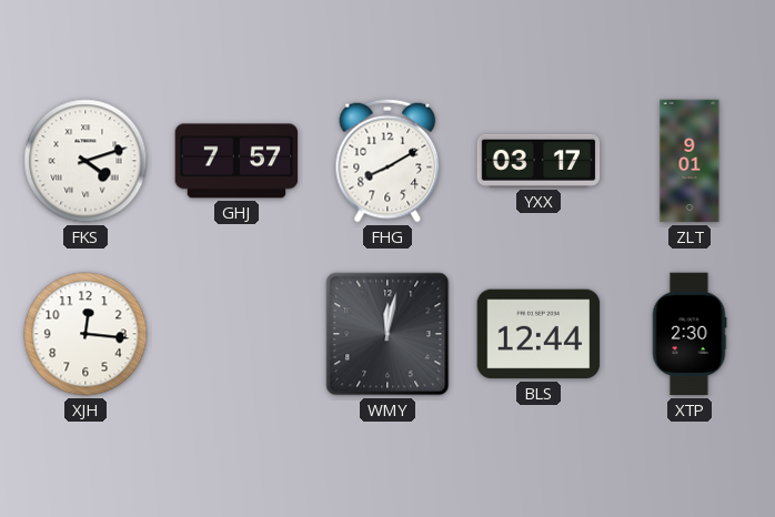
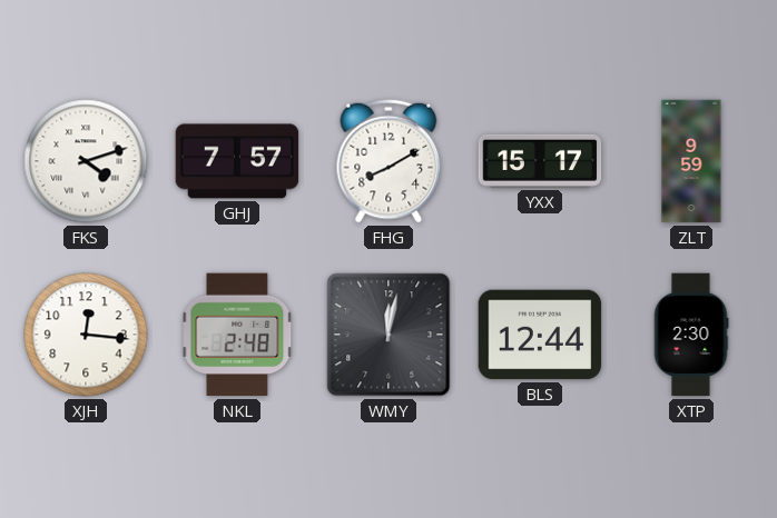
YXX: 03:17 -> 15:17
ZLT: 9:01 -> 9:59
NKL: none -> 2:48
